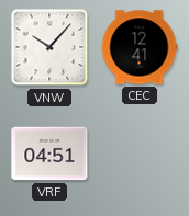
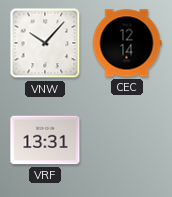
CEC: 12:41 -> 12:14
VRF: 04:51 -> 13:31
